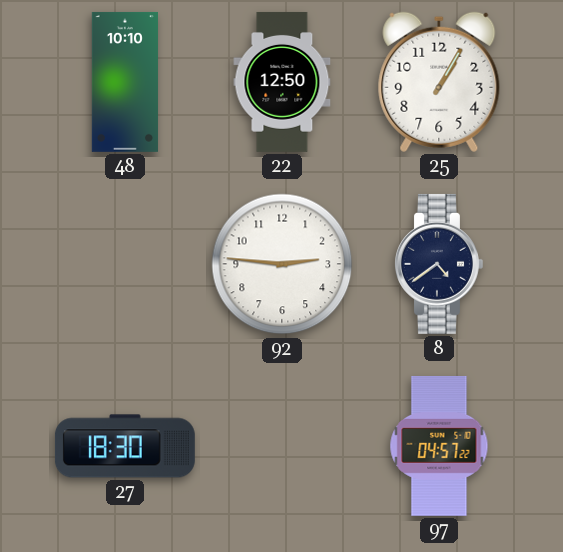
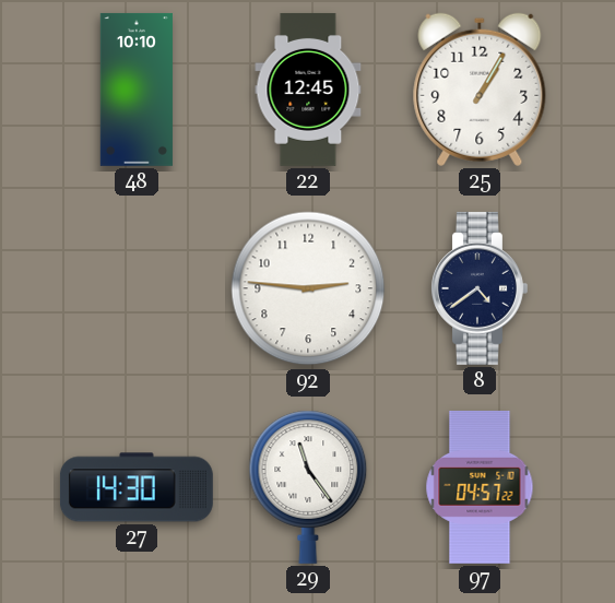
22: 12:50 -> 12:45
27: 18:30 -> 14:30
29: none -> 11:24
